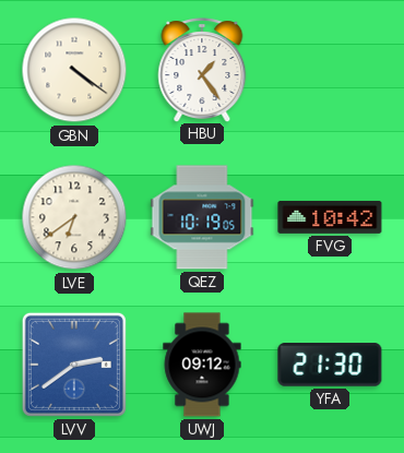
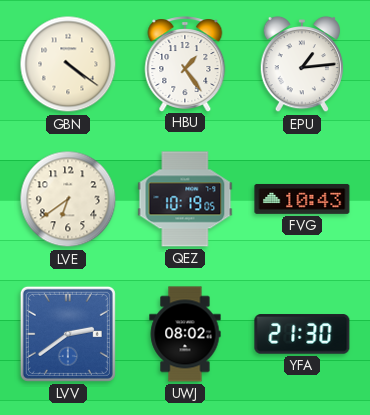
EPU: none -> 1:14
FVG: 10:42 -> 10:43
UWJ: 09:12 -> 08:02
